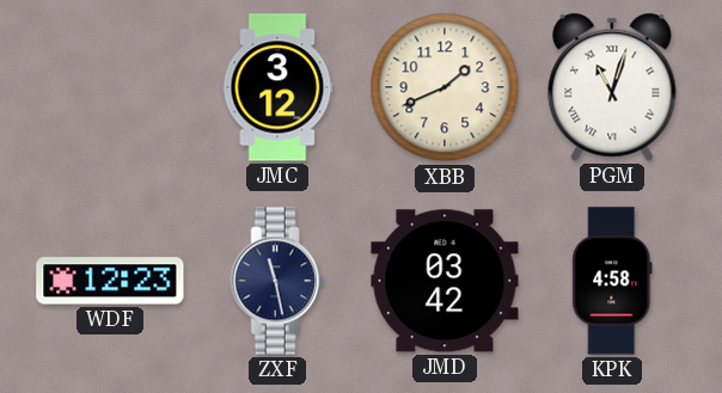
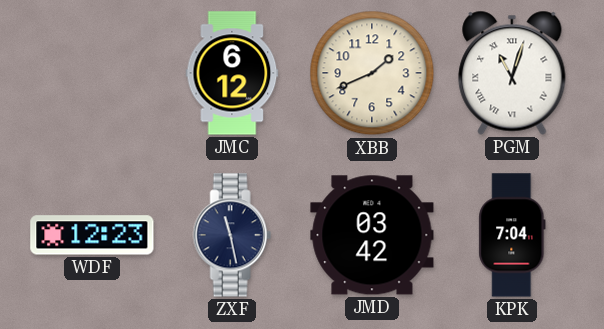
JMC: 3:12 -> 6:12
KPK: 4:58 -> 7:04
